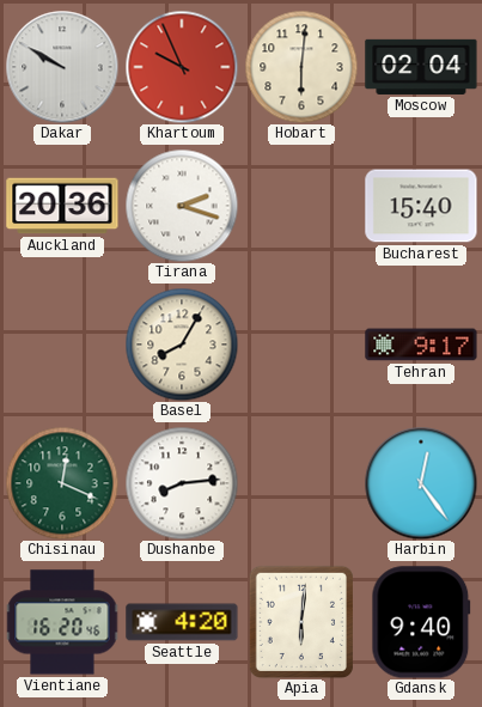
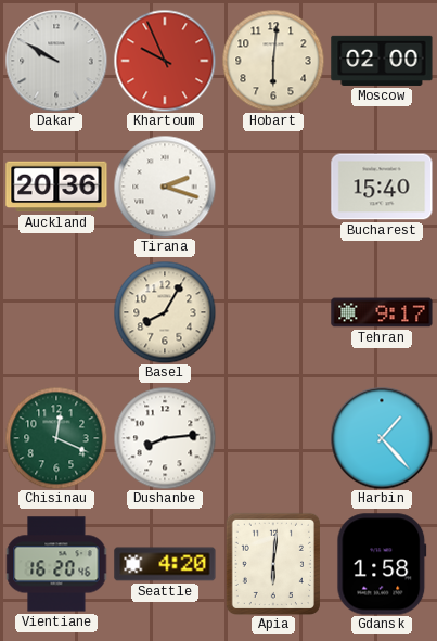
Moscow: 02:04 -> 02:00
Harbin: 12:24 -> 1:23
Gdansk: 9:40 -> 1:58
